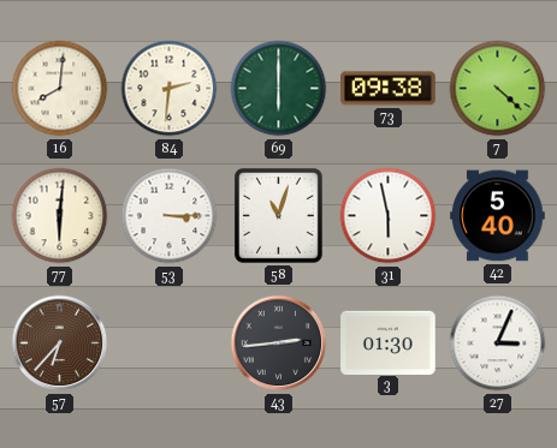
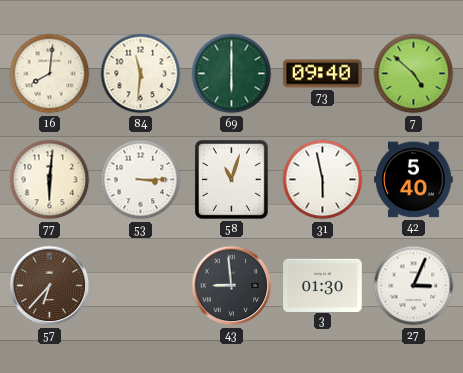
84: 2:31 -> 11:31
73: 09:38 -> 09:40
7: 4:22 -> 4:52
43: 2:44 -> 8:59
